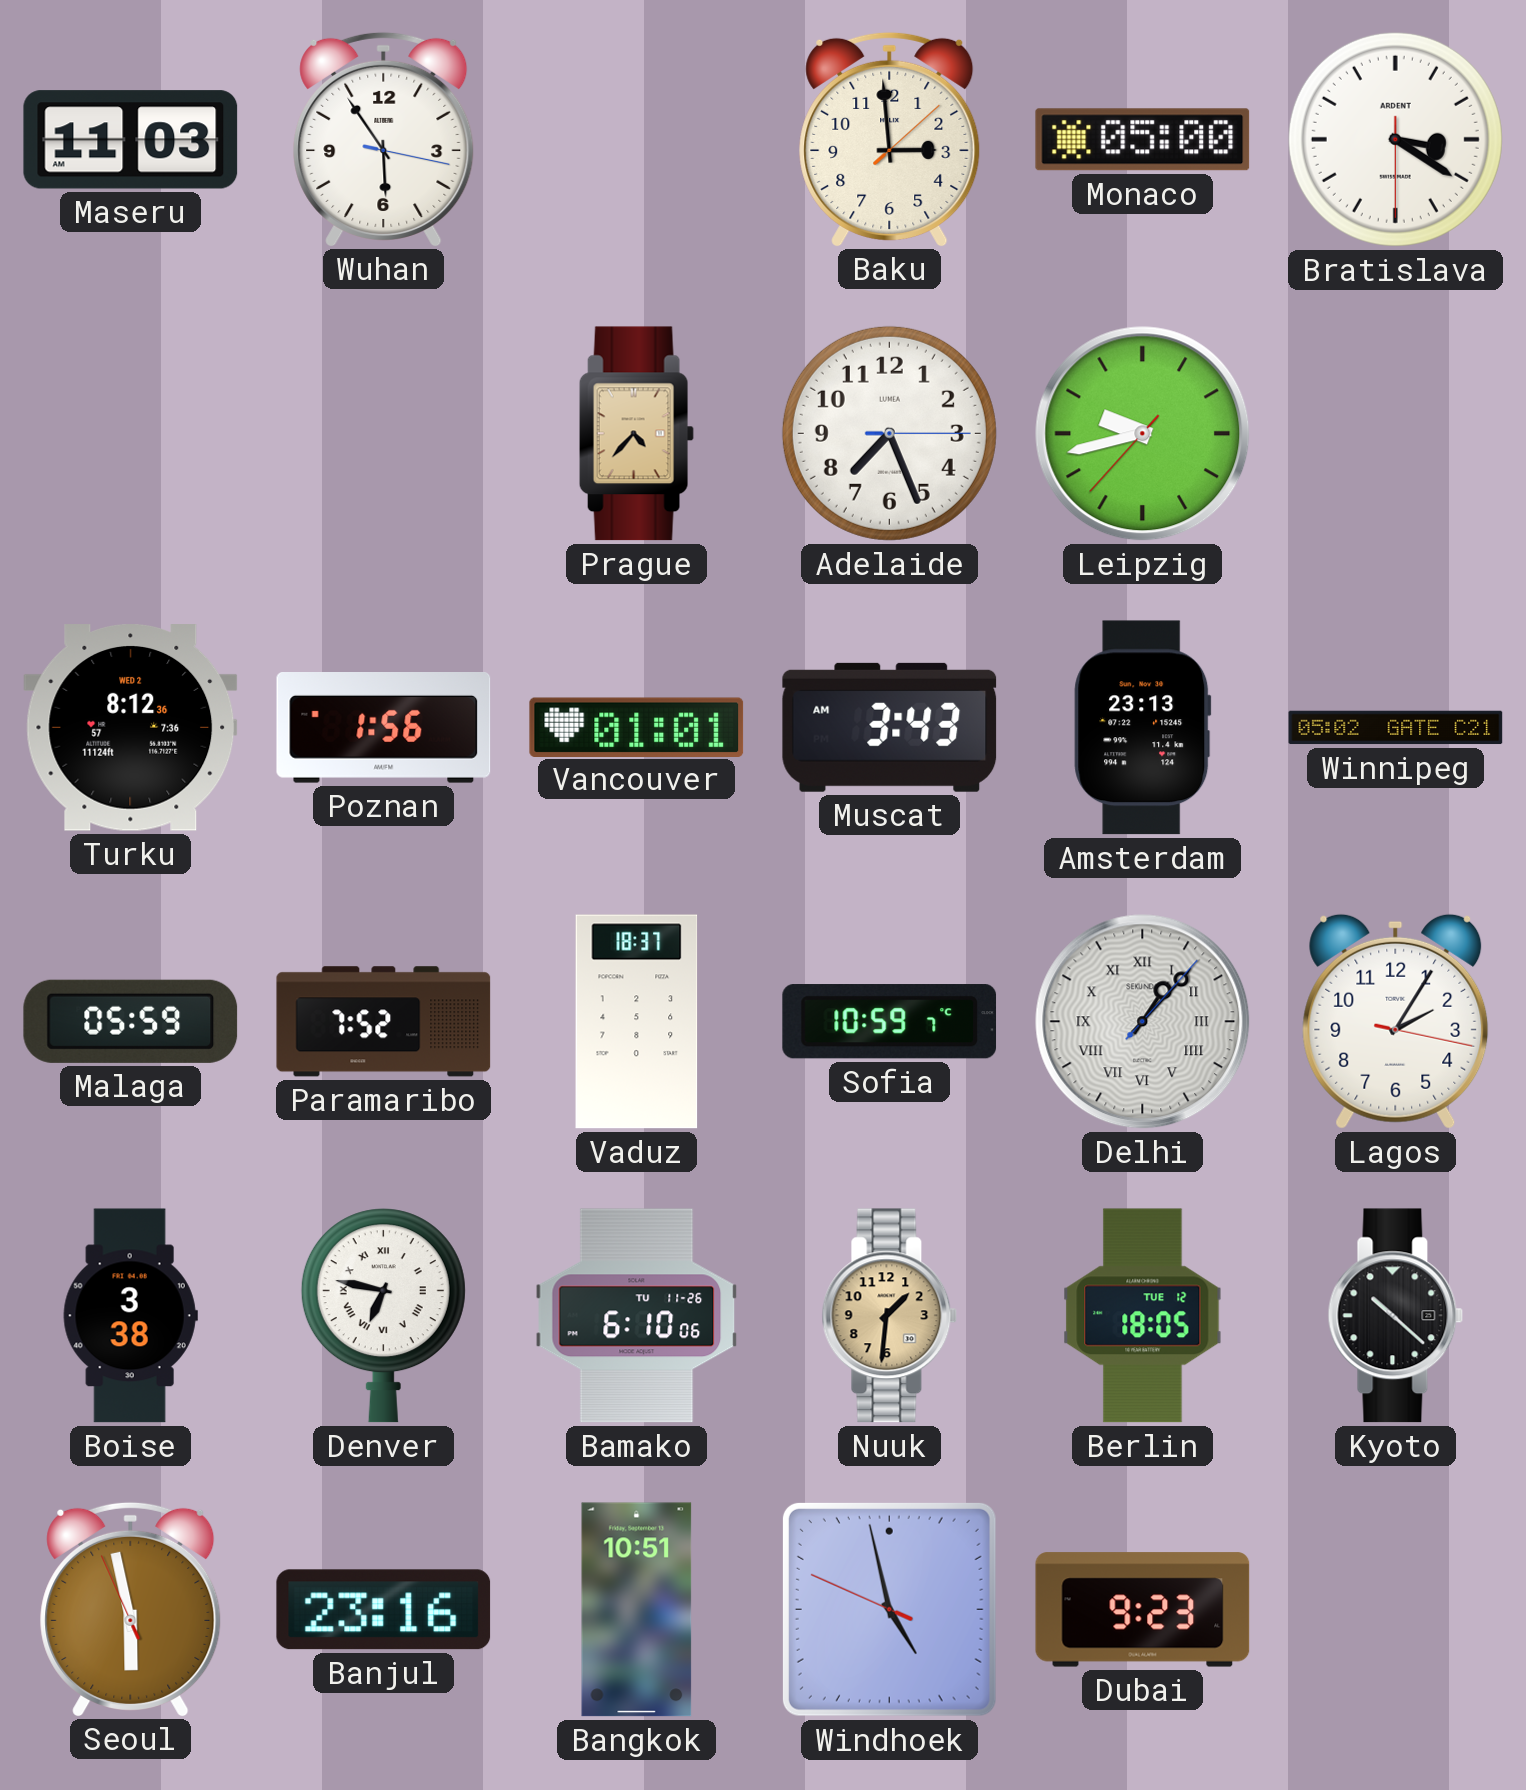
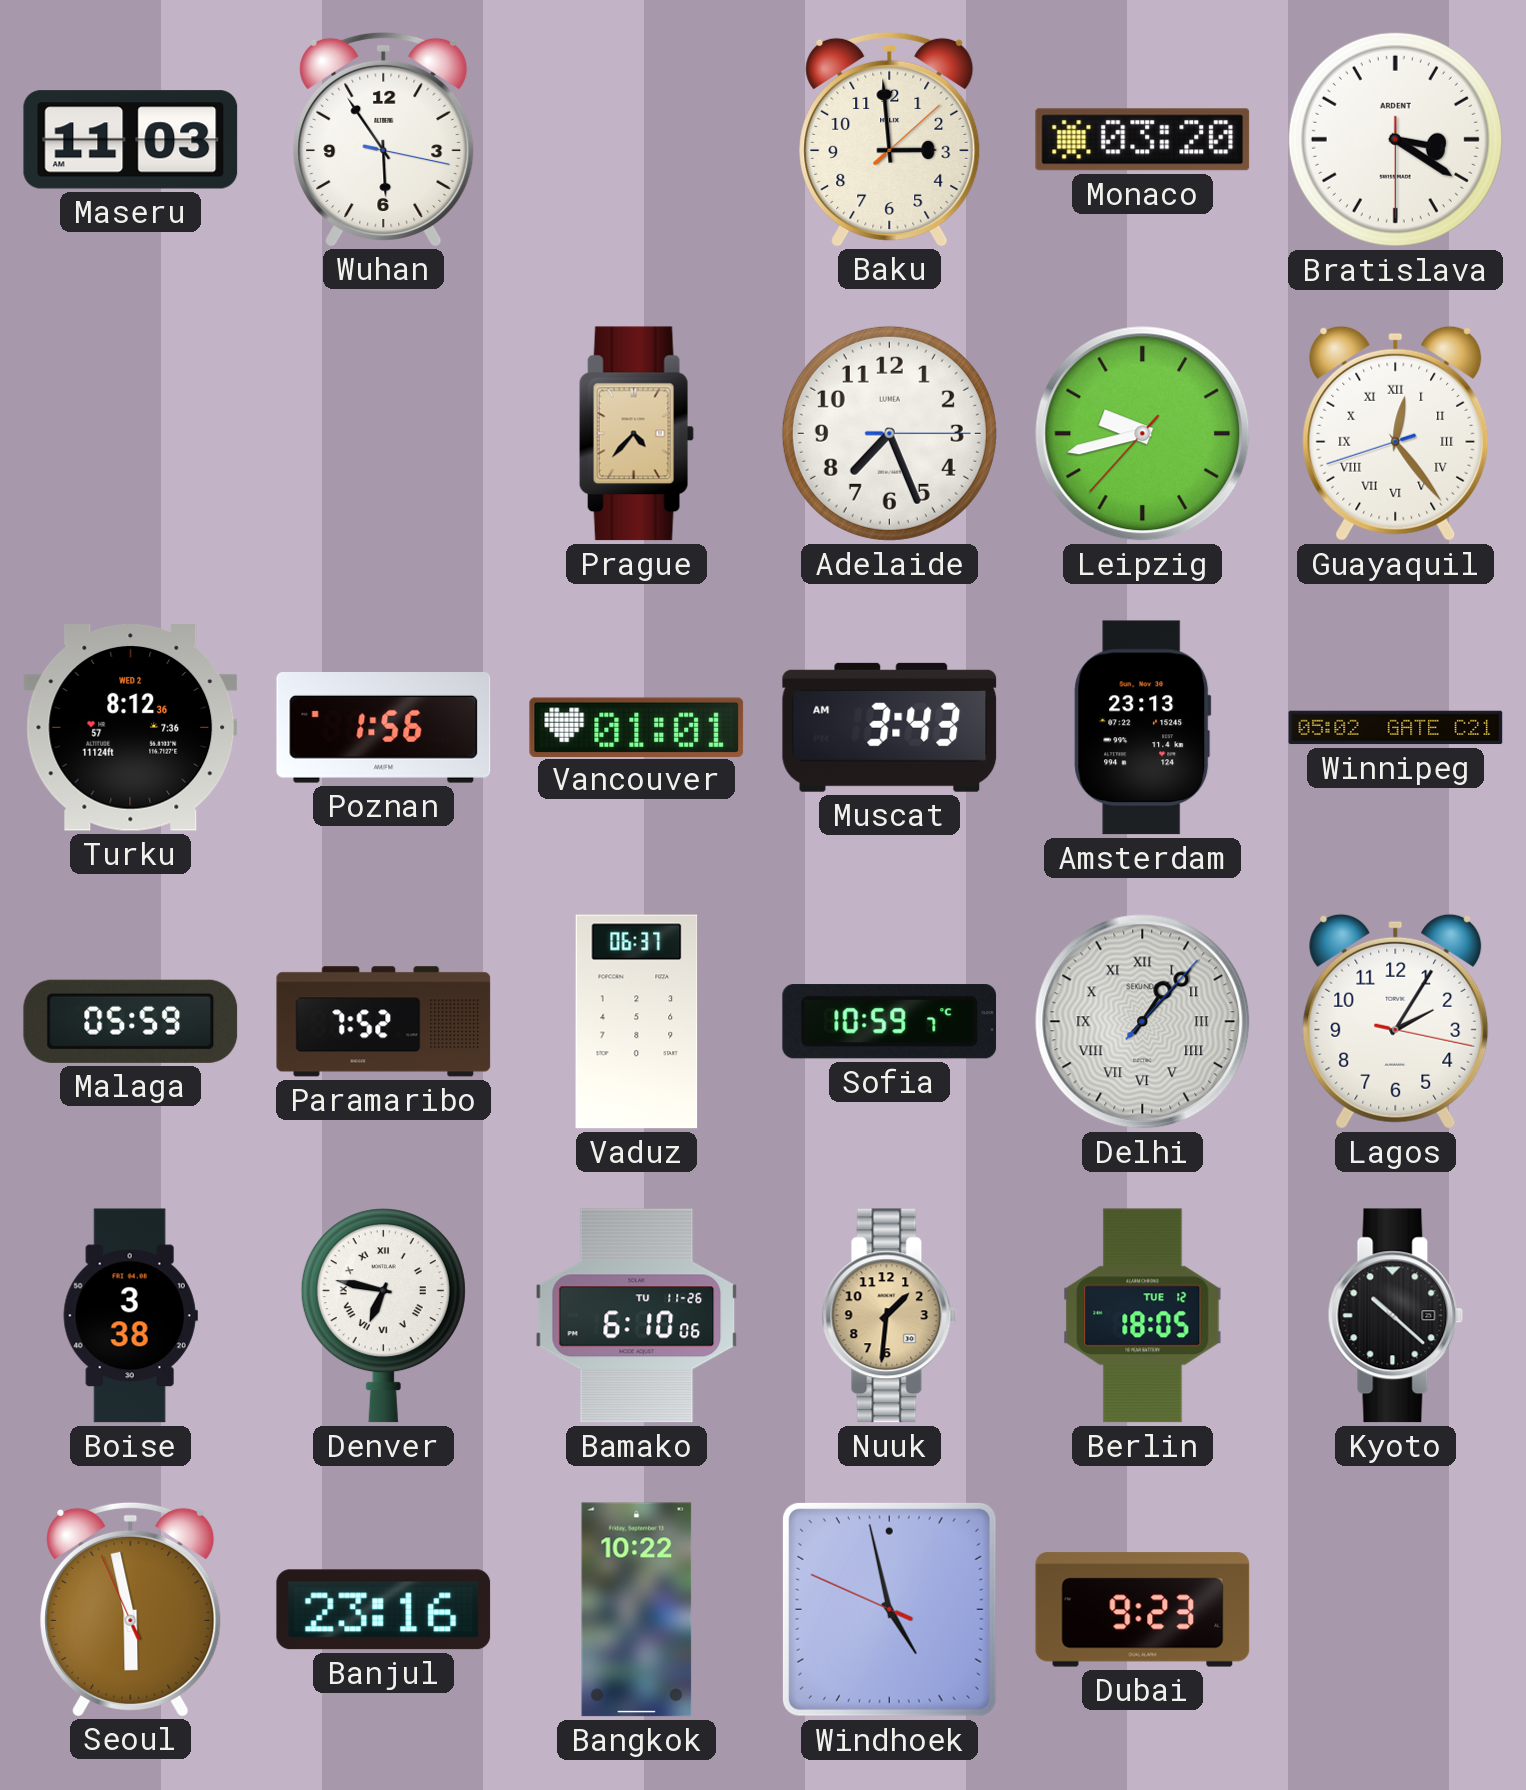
Monaco: 05:00 -> 03:20
Guayaquil: none -> 12:23
Vaduz: 18:37 -> 06:37
Bangkok: 10:51 -> 10:22
